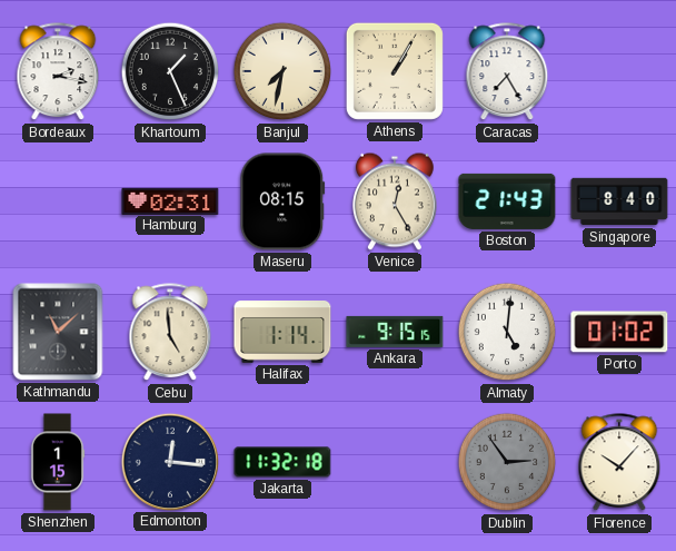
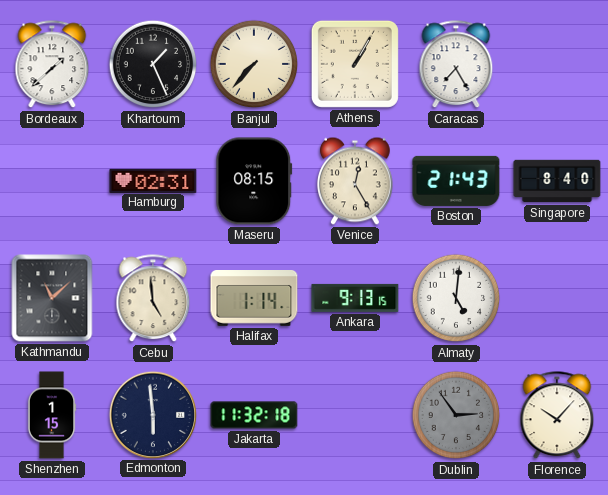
Bordeaux: 2:17 -> 1:38
Banjul: 7:32 -> 7:37
Ankara: 9:15 -> 9:13
Porto: 01:02 -> none
Edmonton: 12:16 -> 5:59
